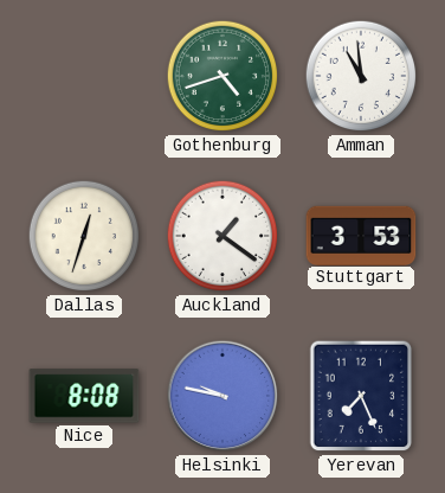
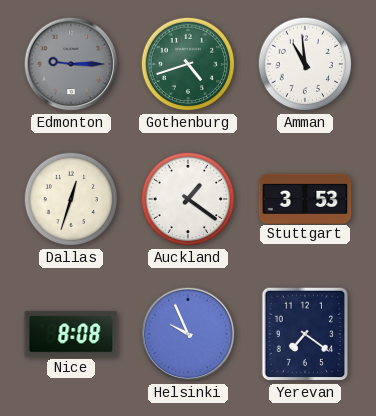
Edmonton: none -> 9:15
Helsinki: 9:47 -> 9:56
Yerevan: 7:26 -> 7:21
